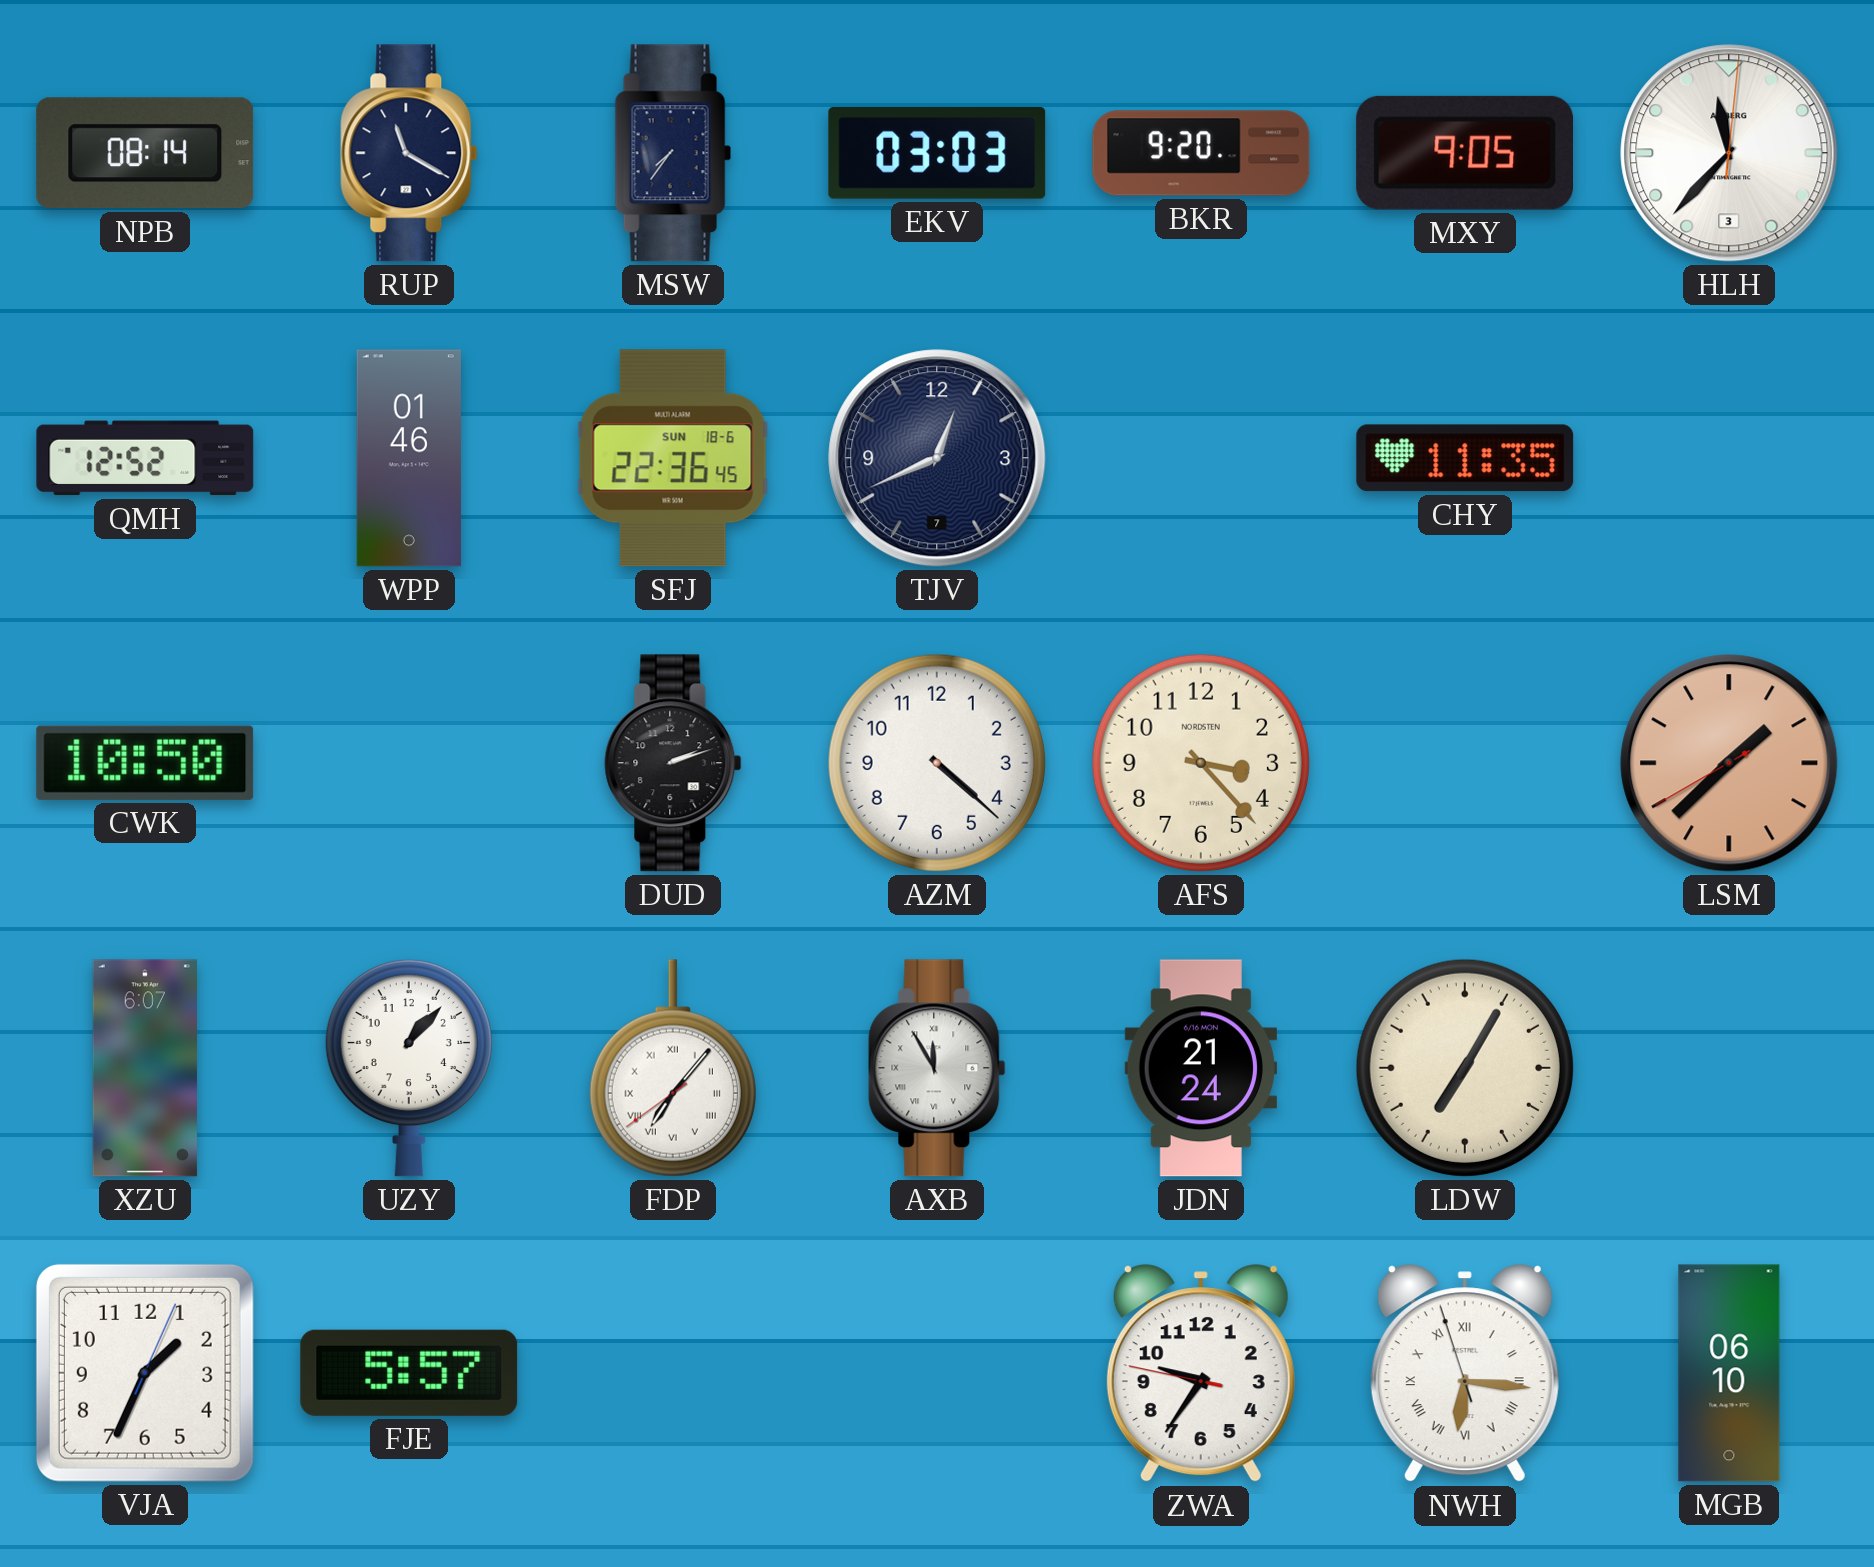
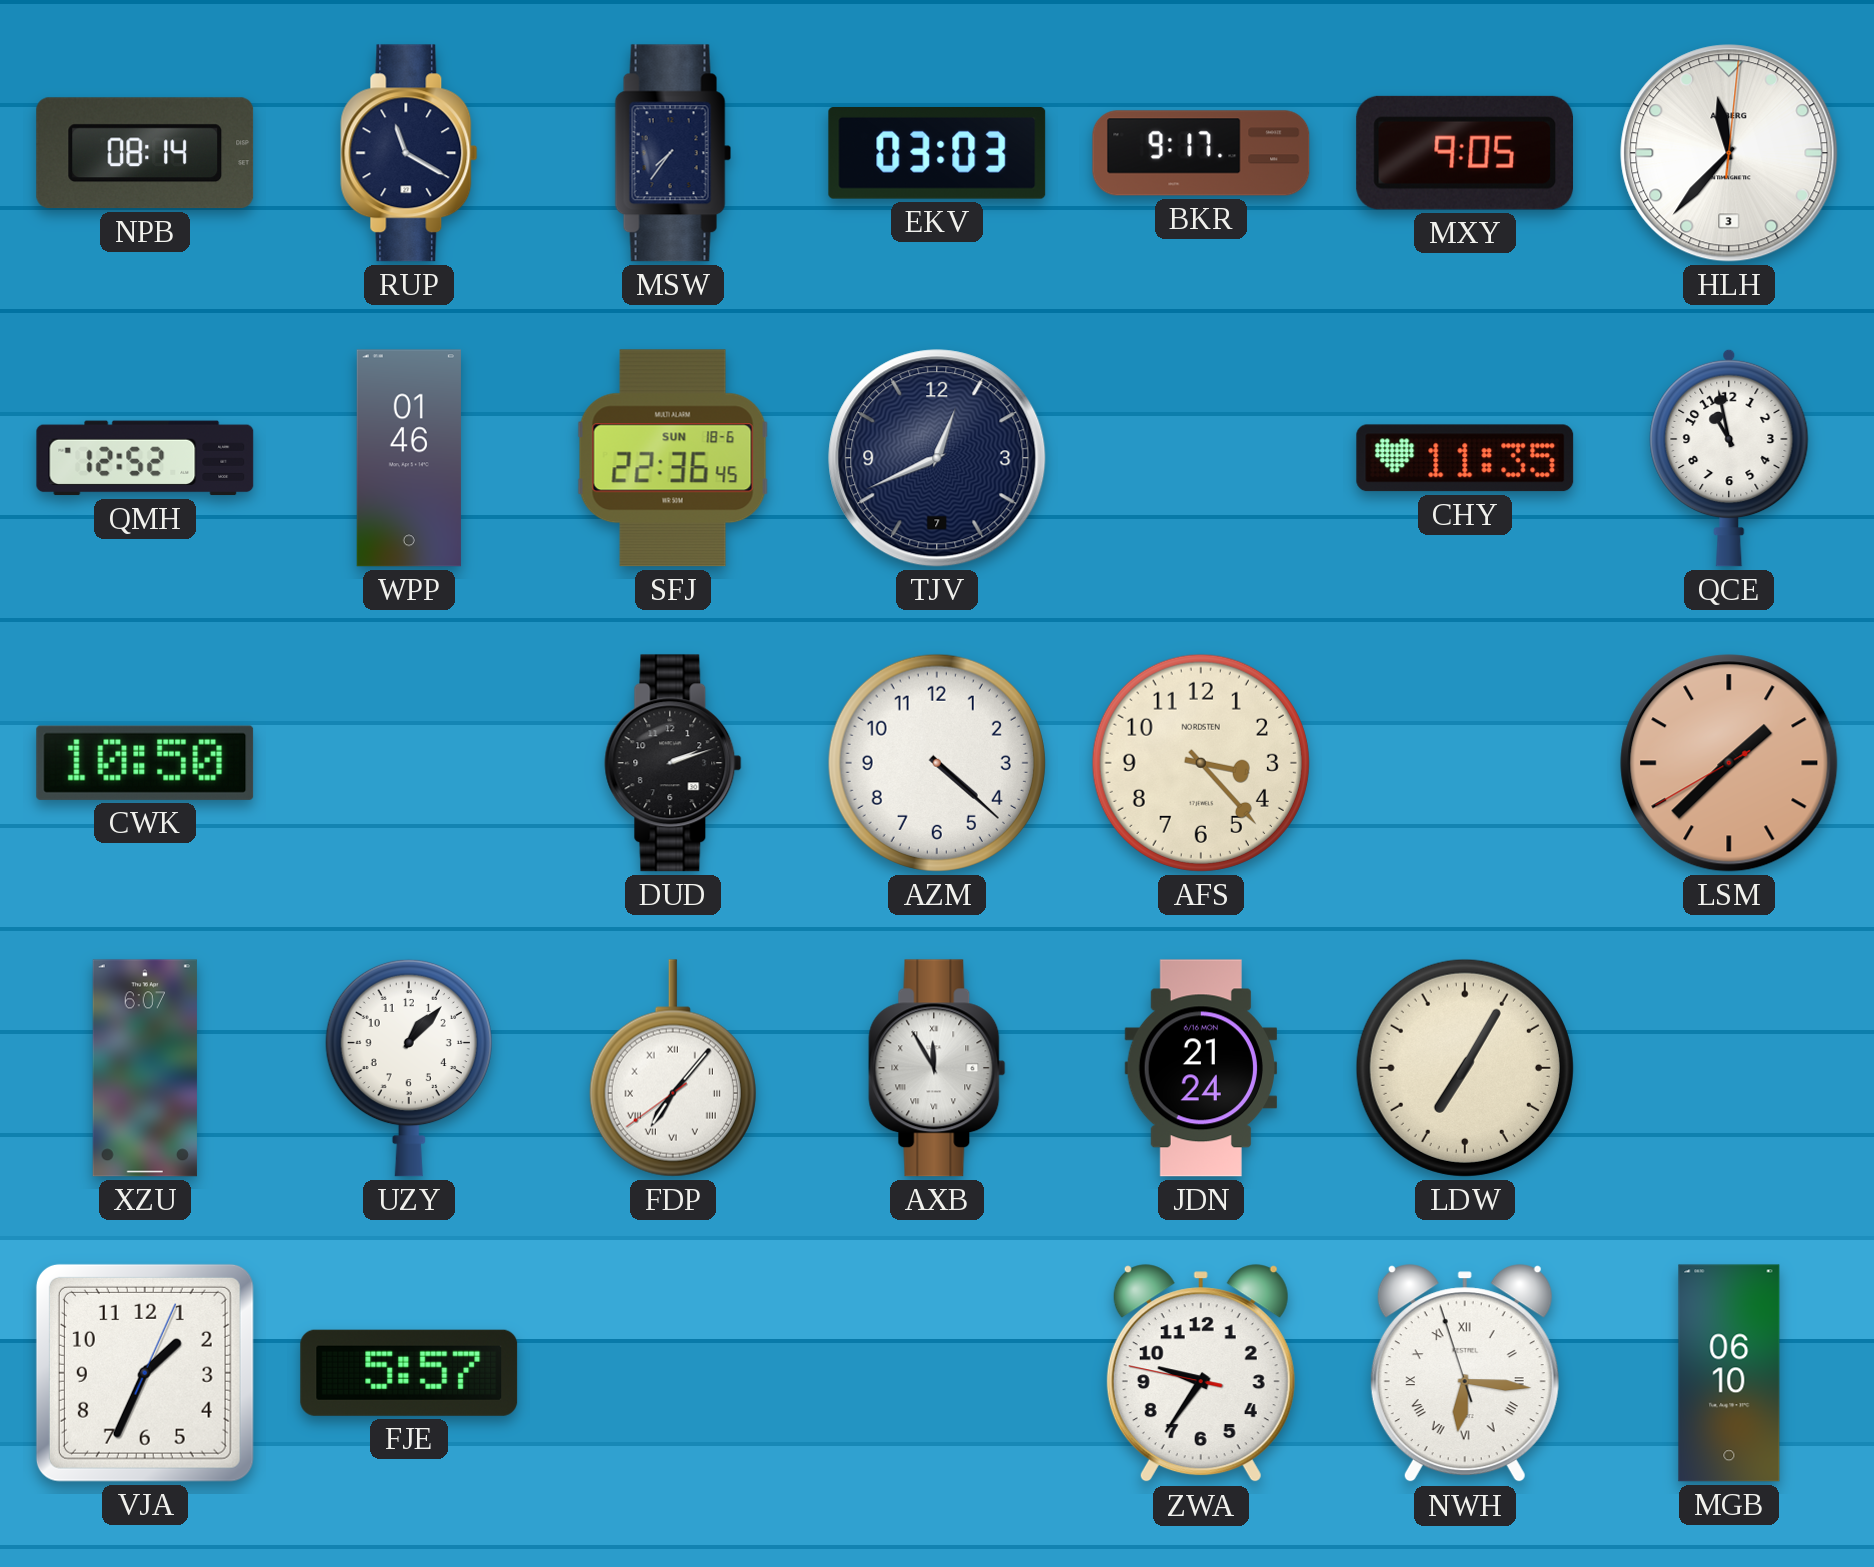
BKR: 9:20 -> 9:17
QCE: none -> 10:58
